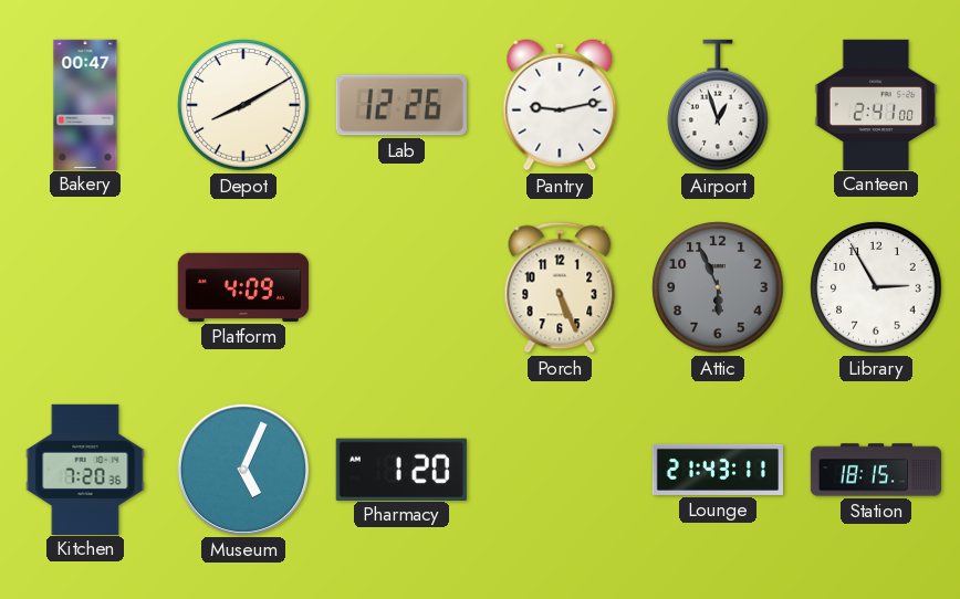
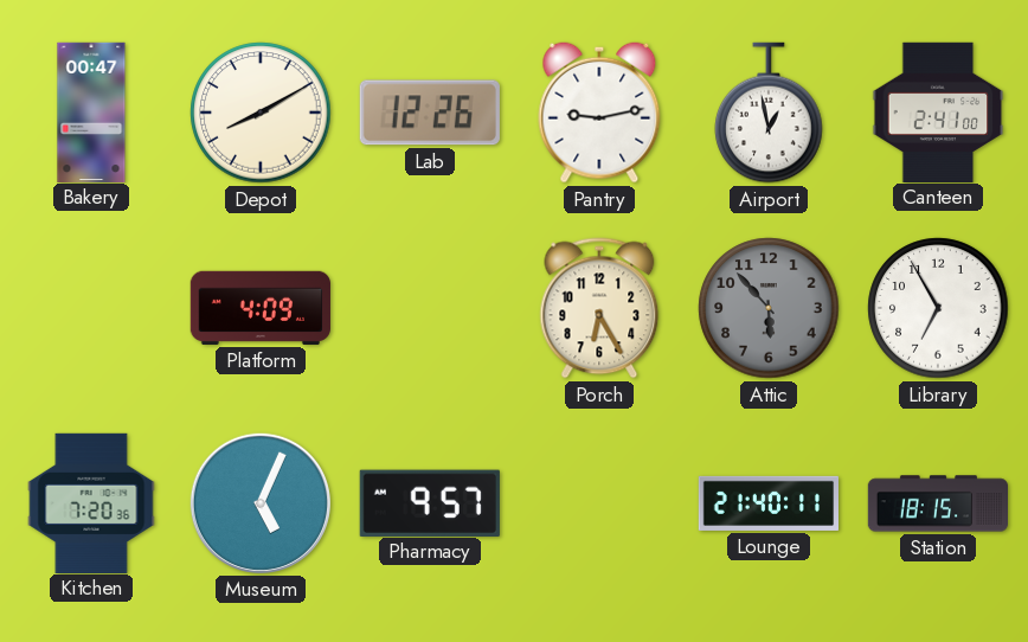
Airport: 12:57 -> 12:58
Porch: 5:26 -> 6:25
Attic: 5:56 -> 5:53
Library: 2:55 -> 6:55
Pharmacy: 1:20 -> 9:57
Lounge: 21:43 -> 21:40
